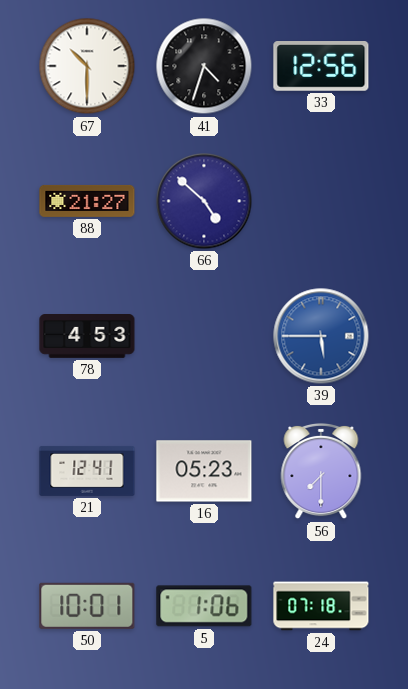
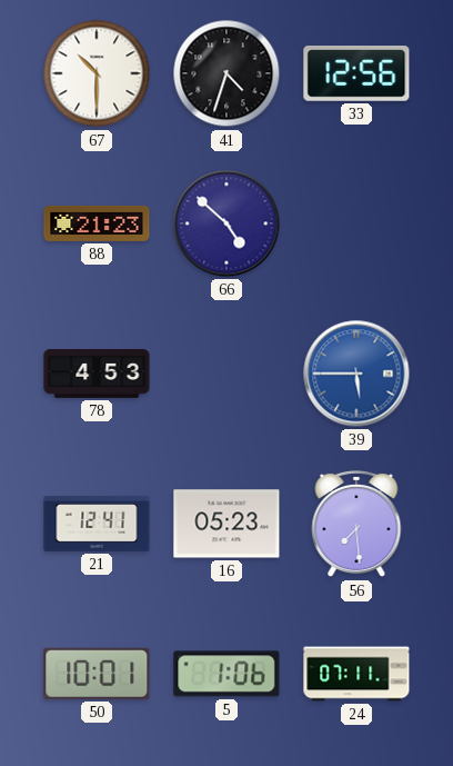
88: 21:27 -> 21:23
56: 7:30 -> 7:29
24: 07:18 -> 07:11
